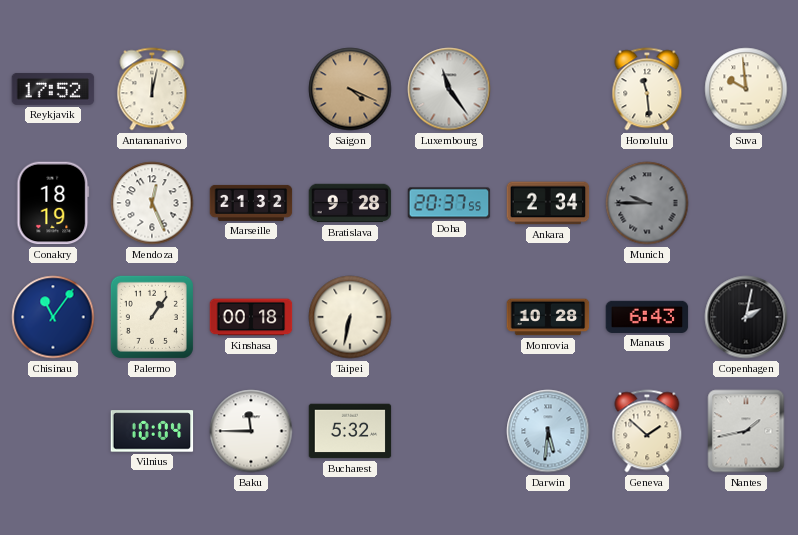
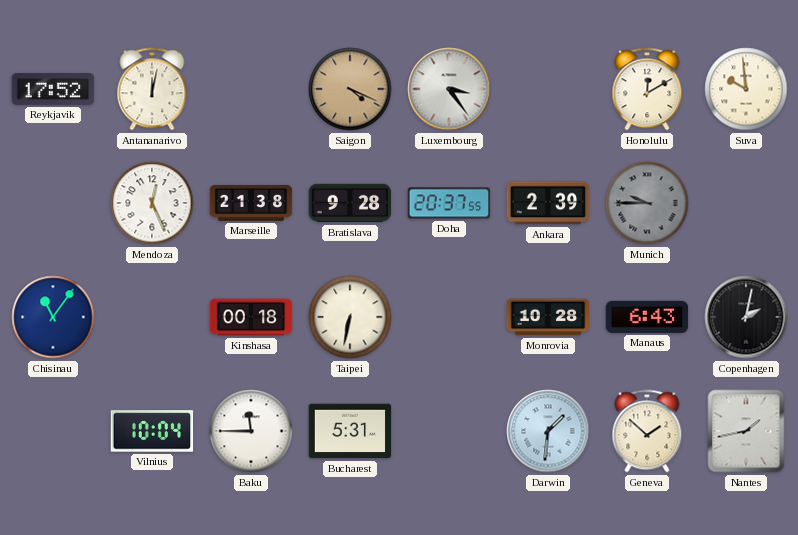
Luxembourg: 11:24 -> 3:24
Honolulu: 11:29 -> 12:10
Conakry: 18:19 -> none
Marseille: 21:32 -> 21:38
Ankara: 2:34 -> 2:39
Palermo: 1:06 -> none
Bucharest: 5:32 -> 5:31
Darwin: 5:31 -> 1:31
